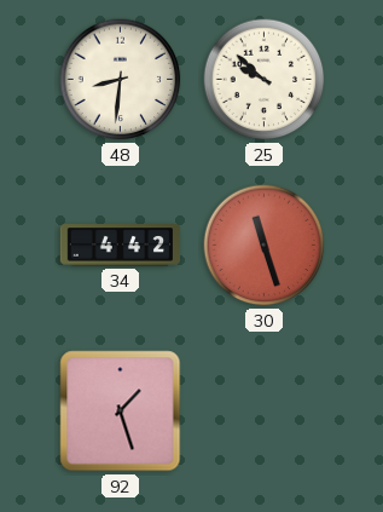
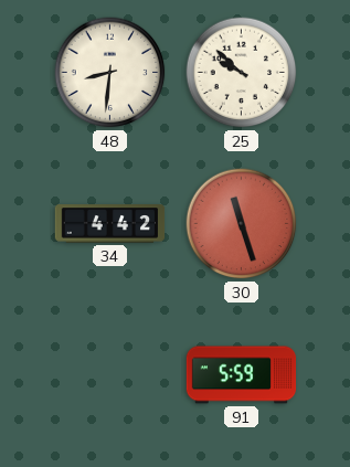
92: 1:27 -> none
91: none -> 5:59
